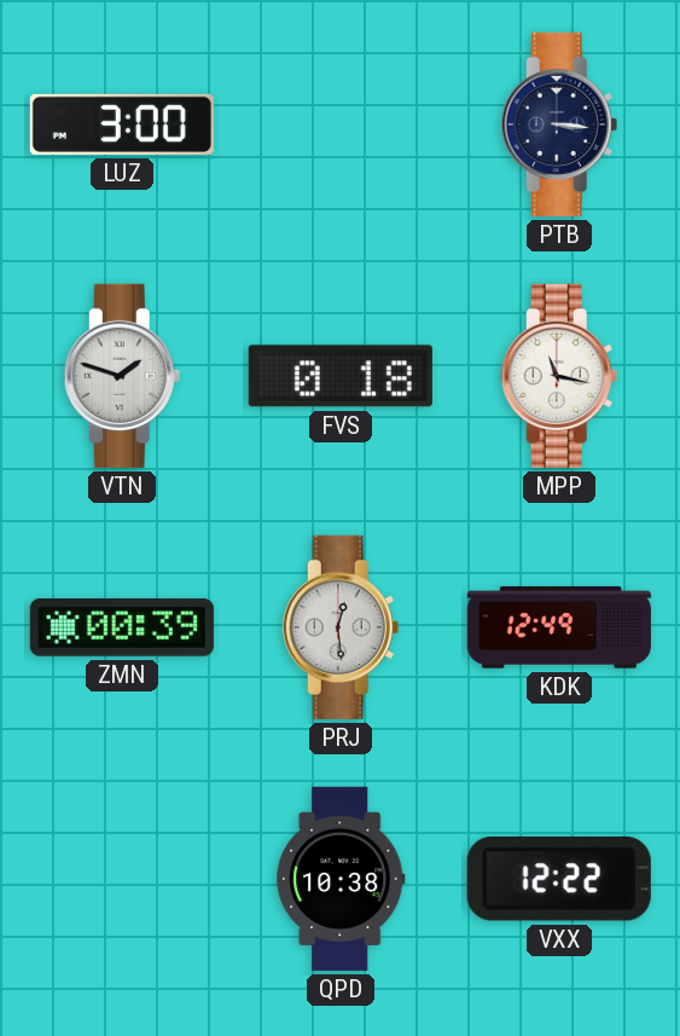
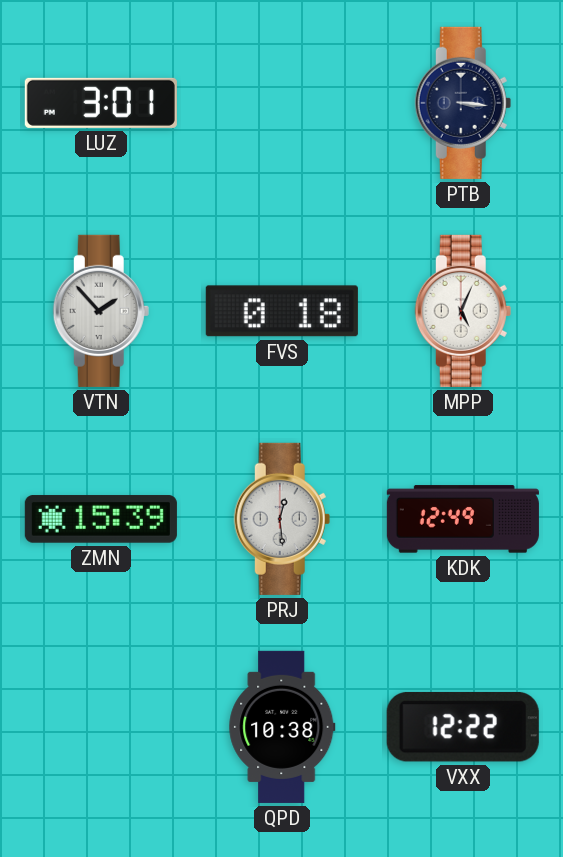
LUZ: 3:00 -> 3:01
VTN: 1:48 -> 1:53
MPP: 11:17 -> 5:04
ZMN: 00:39 -> 15:39
